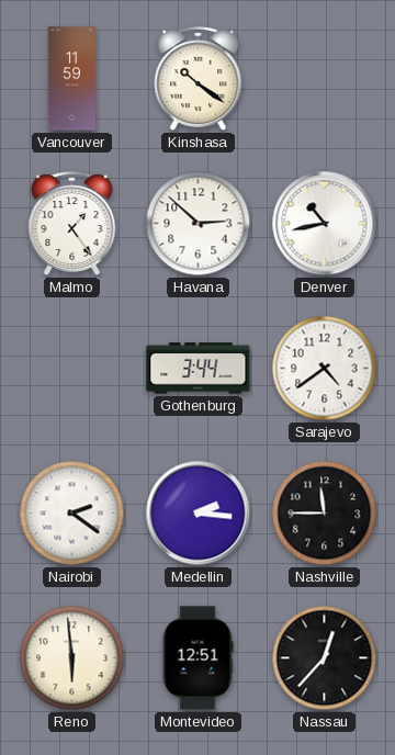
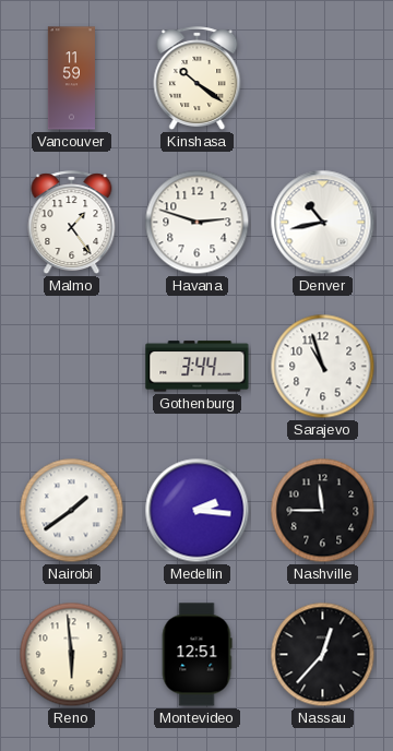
Havana: 2:52 -> 2:48
Sarajevo: 4:39 -> 10:57
Nairobi: 2:21 -> 1:39
